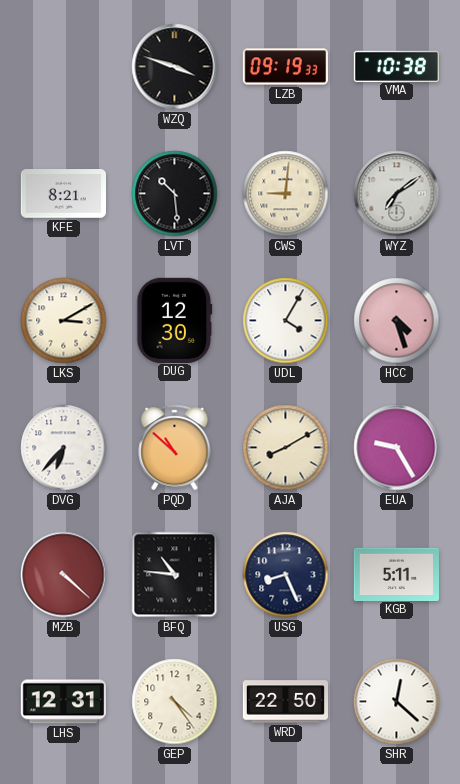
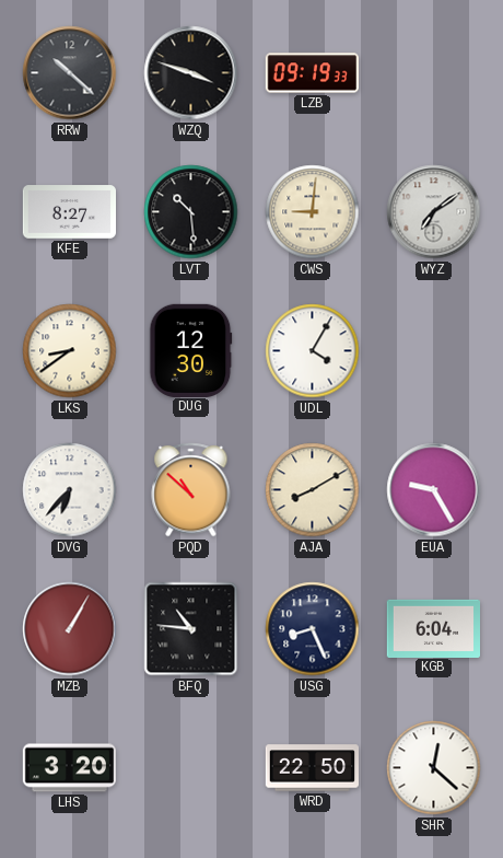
RRW: none -> 10:22
VMA: 10:38 -> none
KFE: 8:21 -> 8:27
LKS: 3:10 -> 8:39
HCC: 4:27 -> none
MZB: 4:22 -> 1:05
KGB: 5:11 -> 6:04
LHS: 12:31 -> 3:20
GEP: 4:24 -> none
